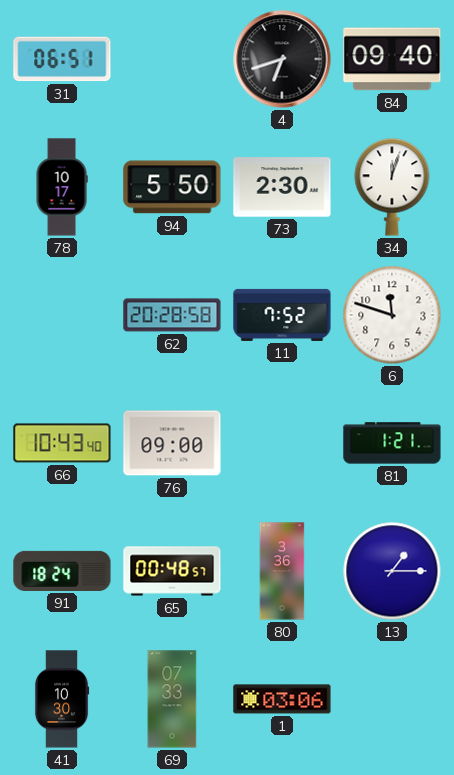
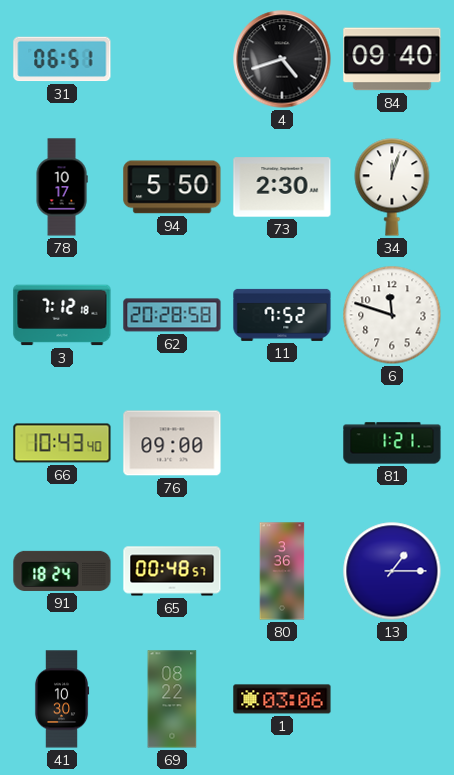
4: 6:42 -> 4:42
3: none -> 7:12
69: 07:33 -> 08:22
